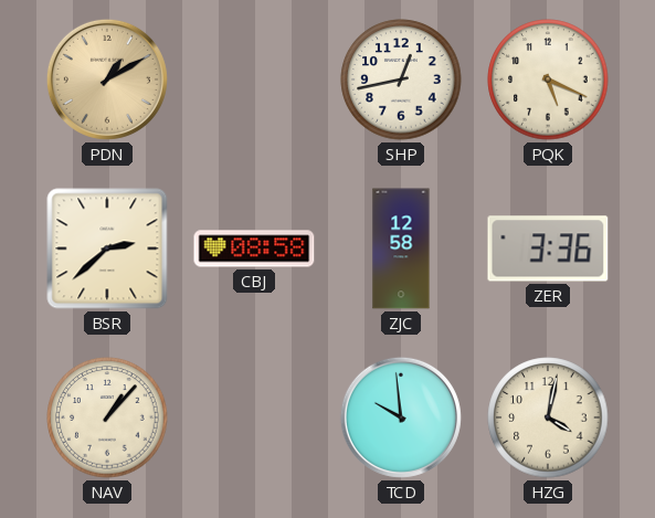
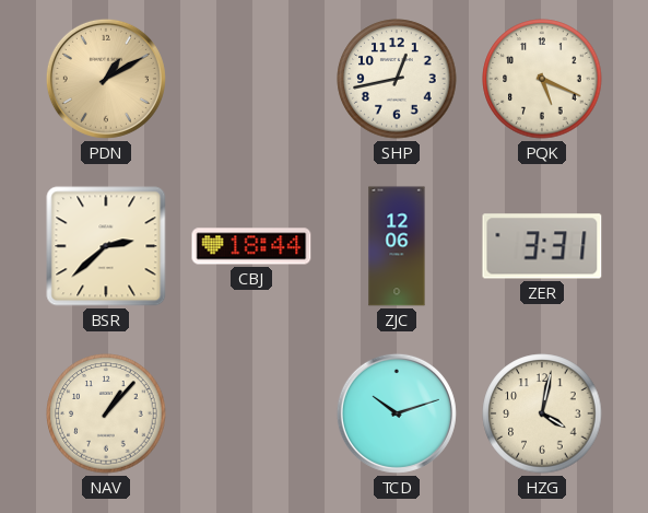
CBJ: 08:58 -> 18:44
ZJC: 12:58 -> 12:06
ZER: 3:36 -> 3:31
TCD: 9:59 -> 10:12
